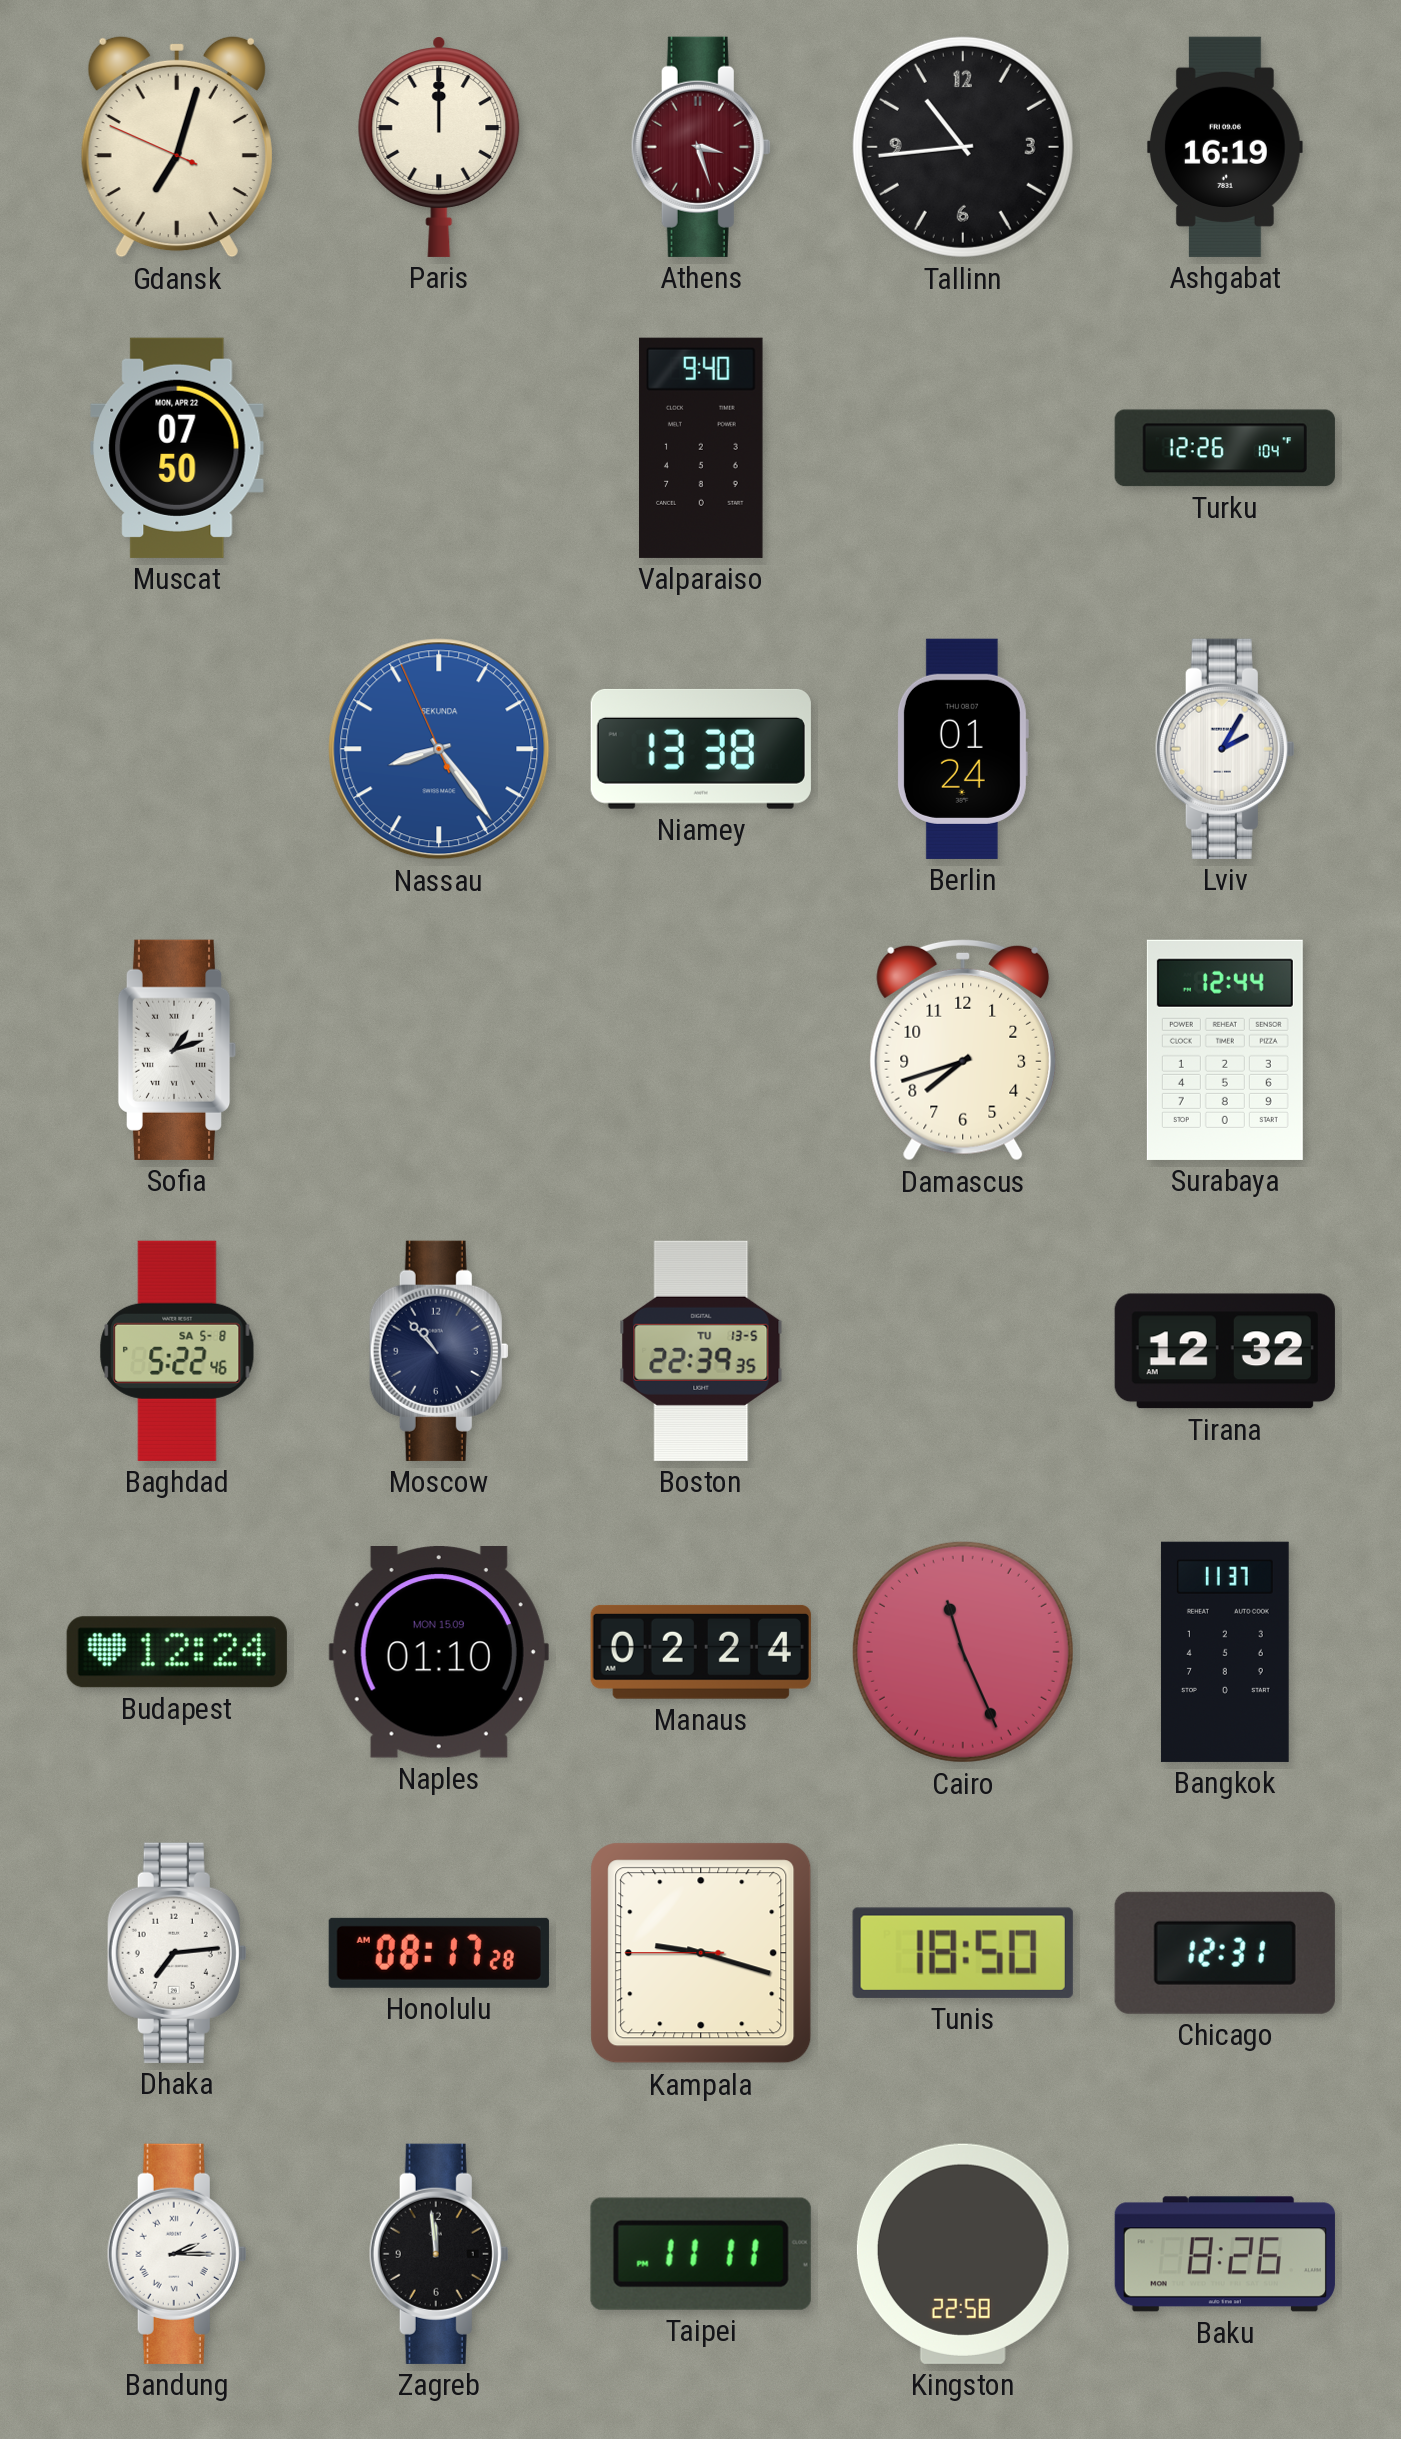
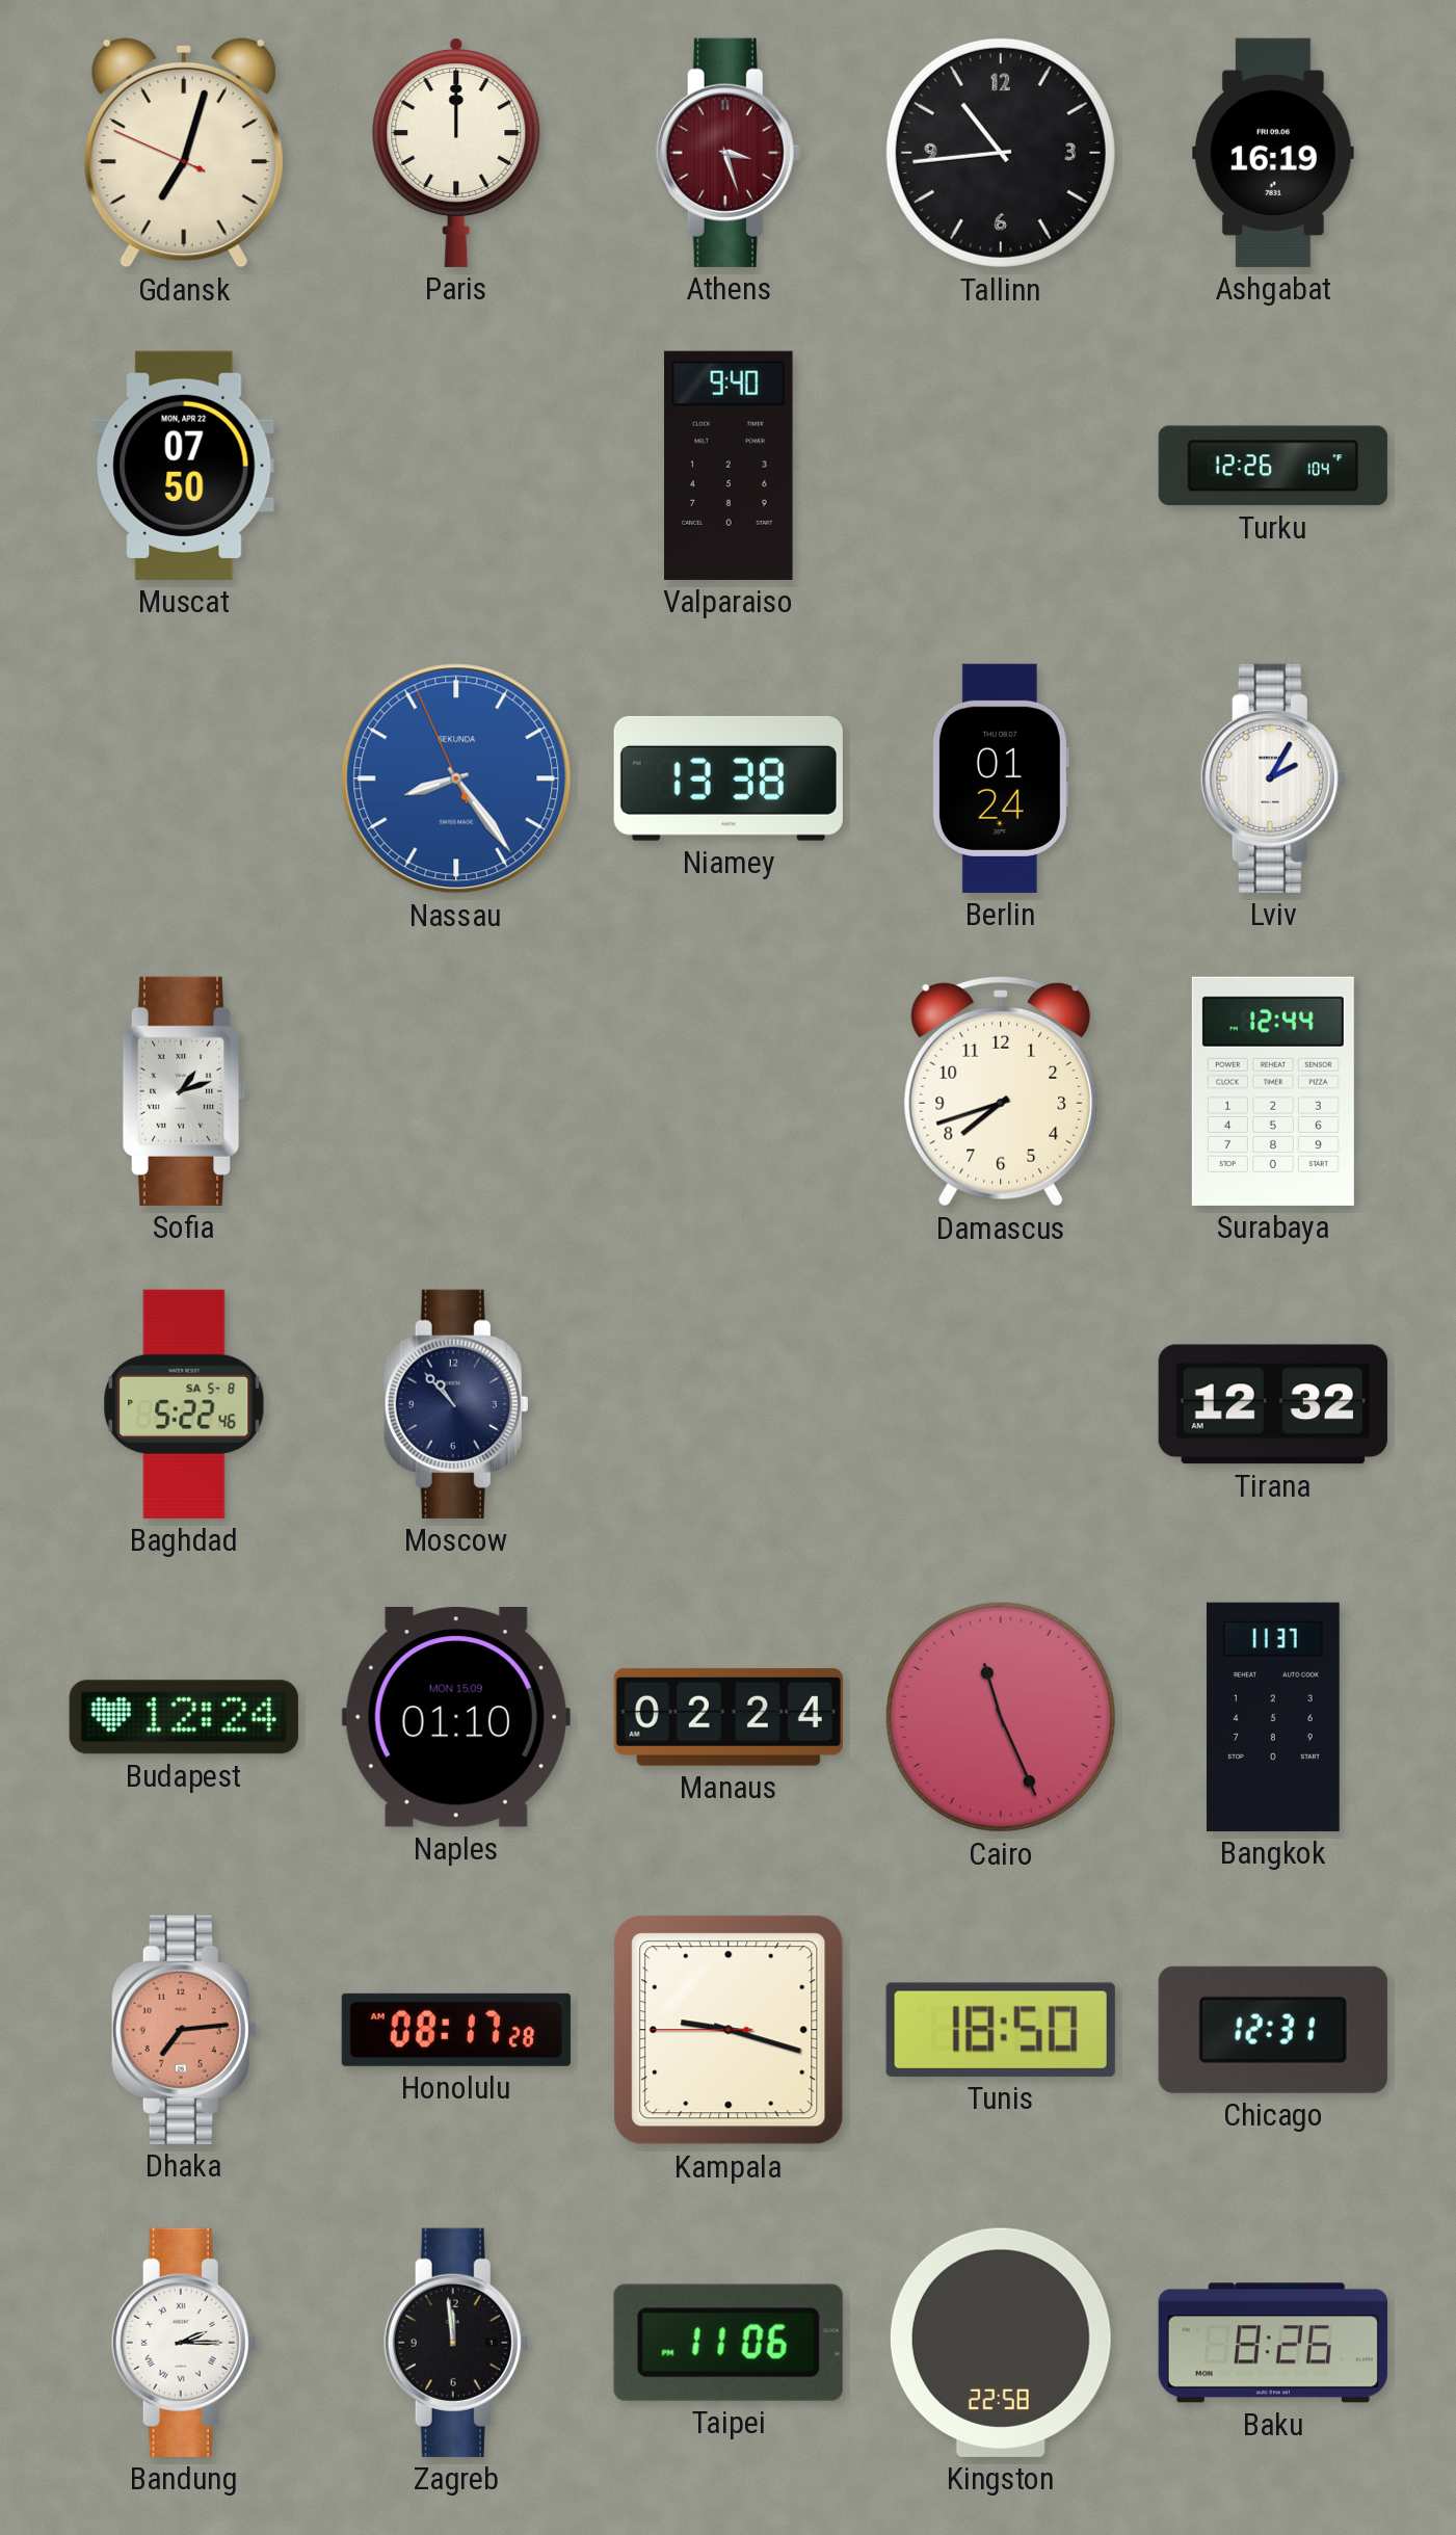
Boston: 22:39 -> none
Dhaka dial: white -> salmon
Taipei: 11:11 -> 11:06
